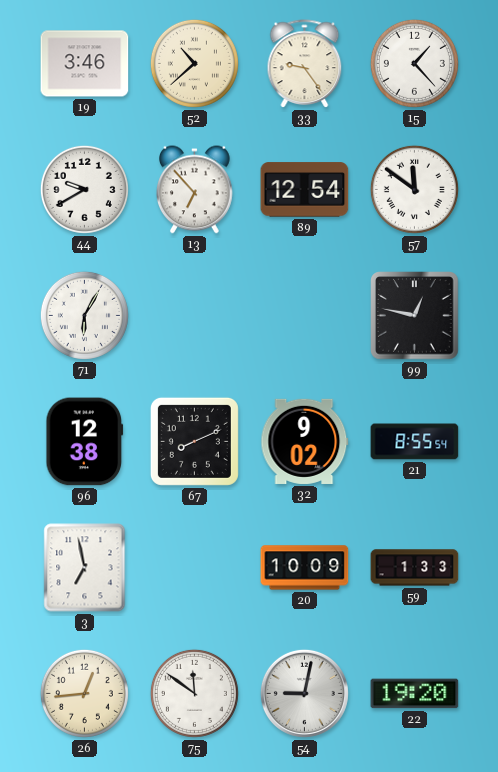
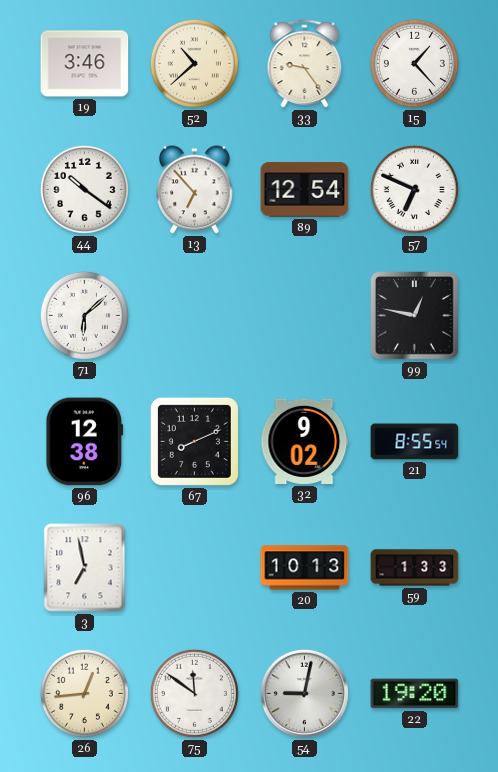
44: 9:40 -> 10:21
57: 11:51 -> 6:49
71: 6:05 -> 6:08
20: 10:09 -> 10:13
